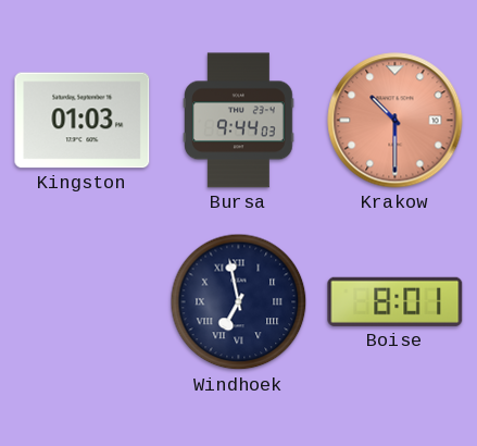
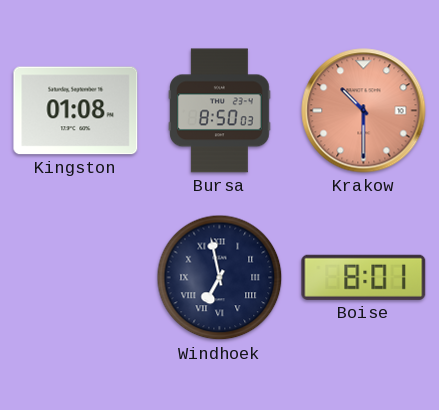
Kingston: 01:03 -> 01:08
Bursa: 9:44 -> 8:50
